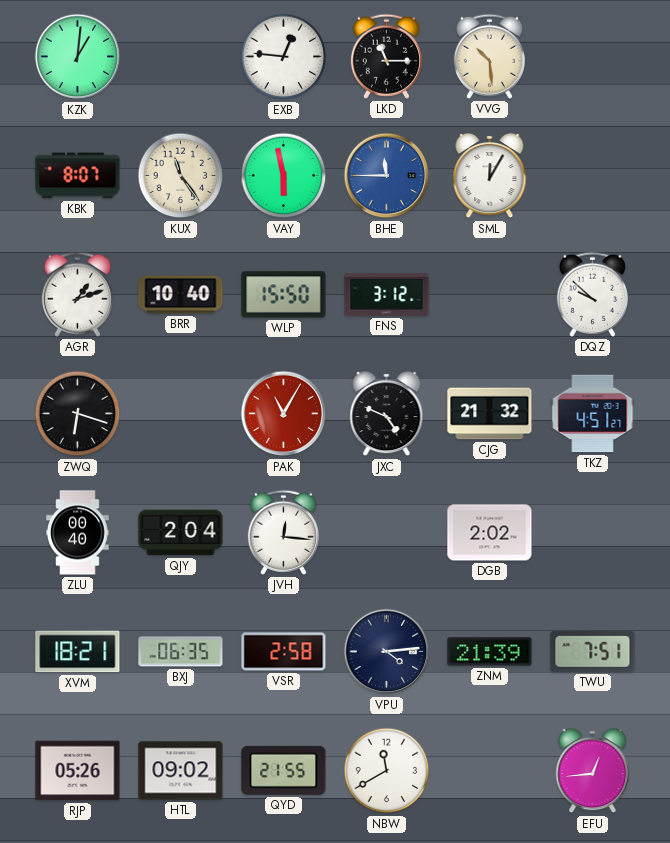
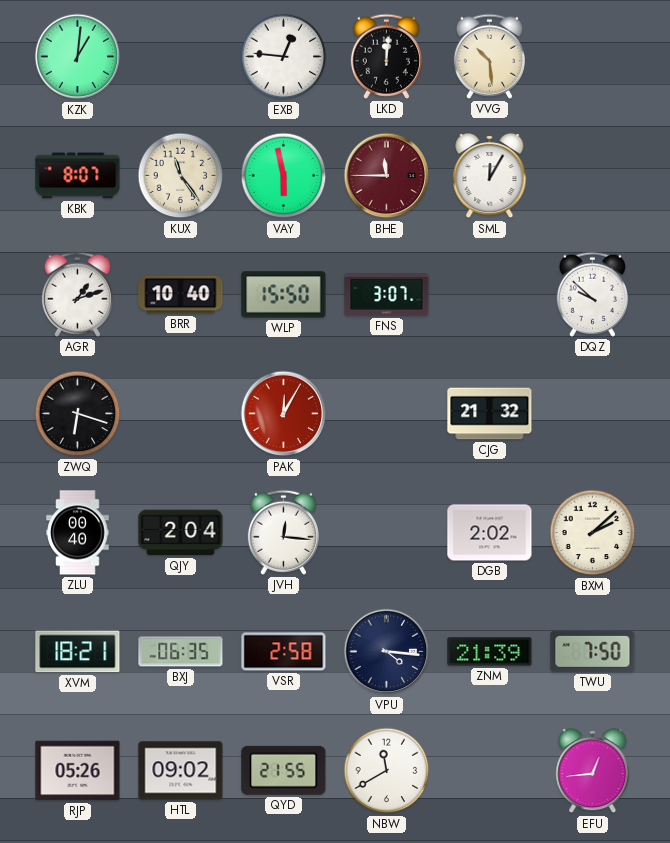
LKD: 11:15 -> 12:01
BHE dial: blue -> burgundy
FNS: 3:12 -> 3:07
PAK: 11:05 -> 12:05
JXC: 4:49 -> none
TKZ: 4:51 -> none
BXM: none -> 2:08
VPU: 4:14 -> 4:16
TWU: 7:51 -> 7:50
